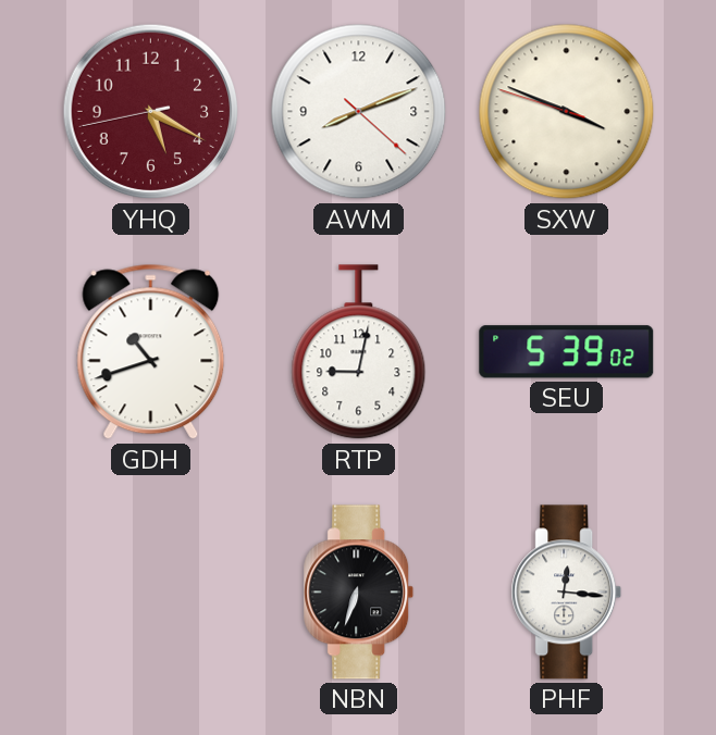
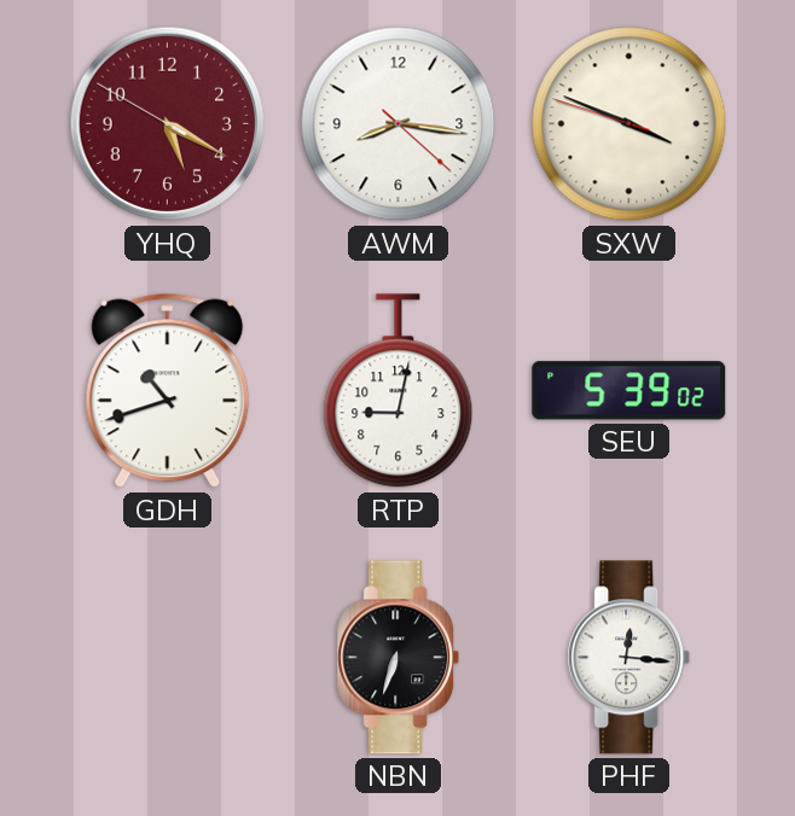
YHQ: 5:19:43 -> 5:19:50
AWM: 8:11 -> 8:16
